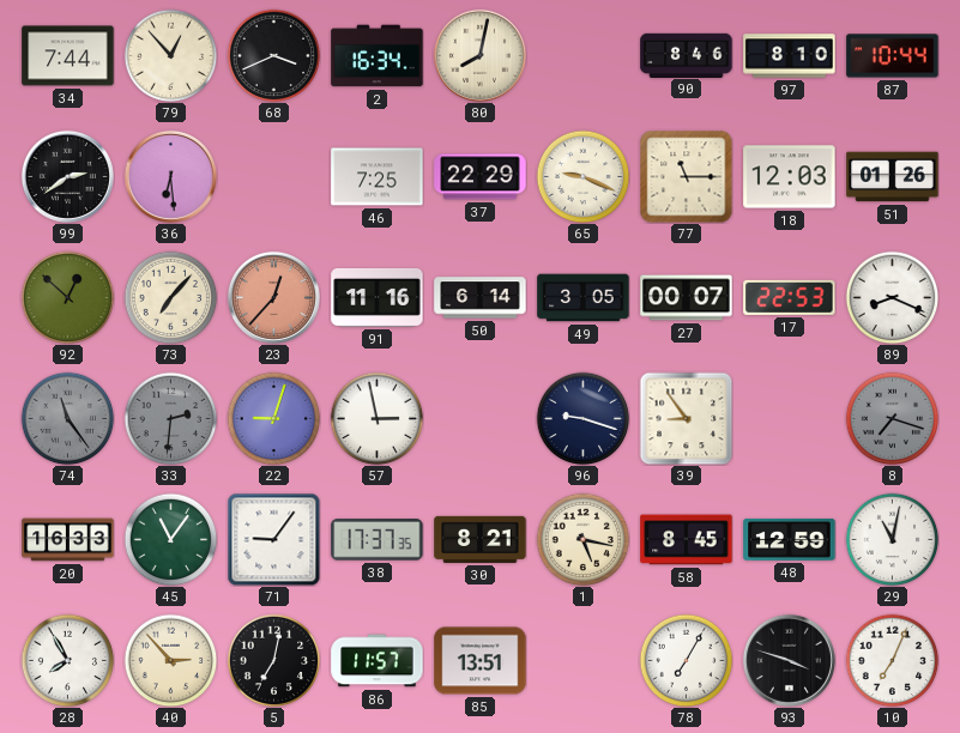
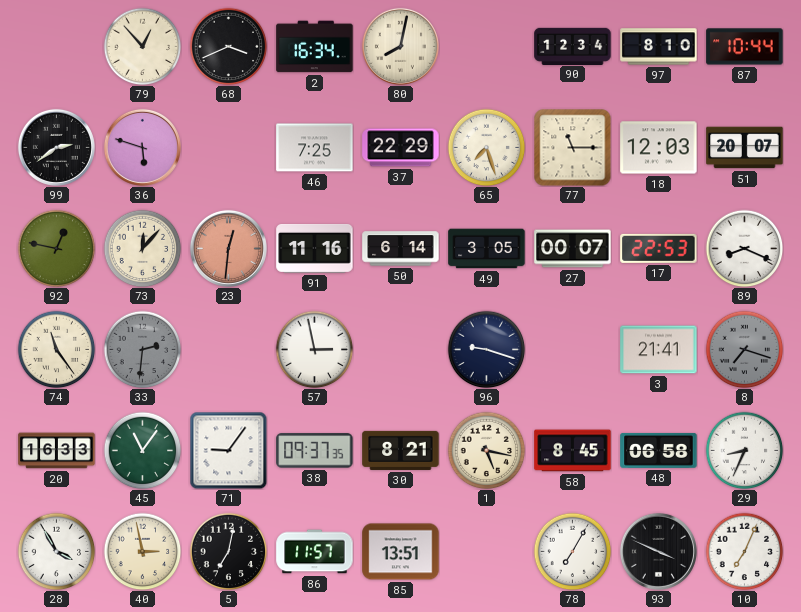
34: 7:44 -> none
90: 8:46 -> 12:34
36: 6:29 -> 5:48
65: 9:19 -> 7:27
51: 01:26 -> 20:07
92: 12:52 -> 12:47
73: 7:07 -> 12:07
23: 12:37 -> 12:31
74 dial: grey -> cream
22: 9:03 -> none
39: 8:54 -> none
3: none -> 21:41
38: 17:37 -> 09:37
48: 12:59 -> 06:58
29: 11:02 -> 8:34
28: 7:55 -> 3:55
40: 2:53 -> 2:58
93: 3:48 -> 3:49
